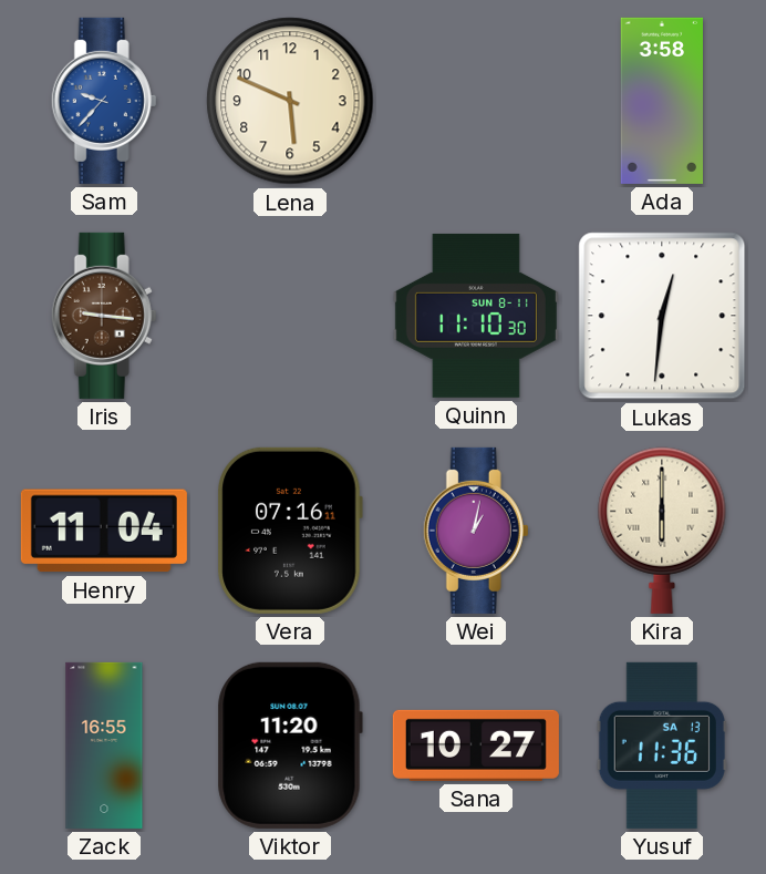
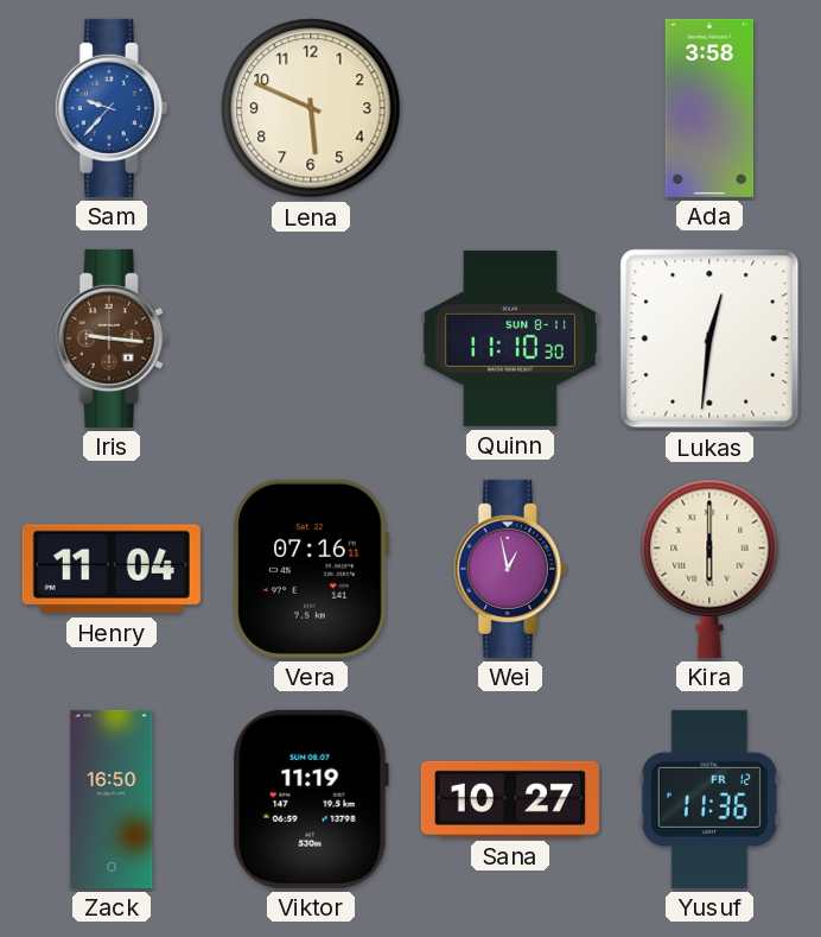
Wei: 1:02 -> 12:58
Zack: 16:55 -> 16:50
Viktor: 11:20 -> 11:19
Yusuf date: SA 13 -> FR 12
